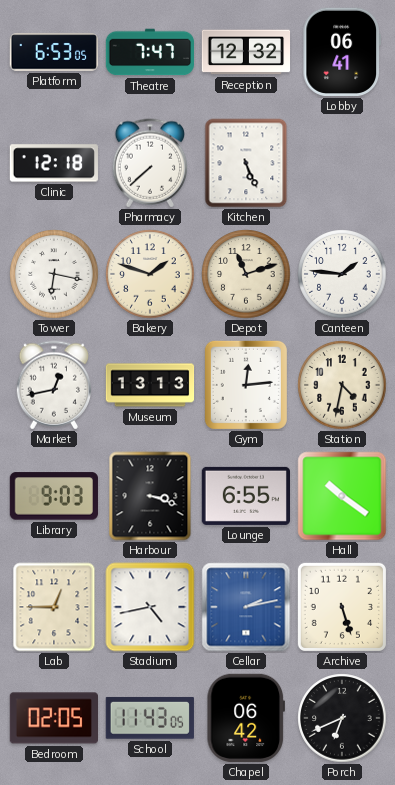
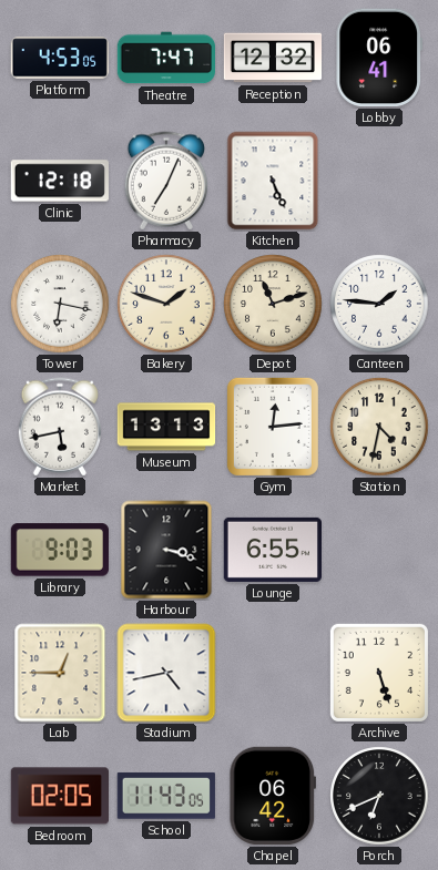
Platform: 6:53 -> 4:53
Pharmacy: 7:38 -> 7:04
Market: 12:43 -> 5:43
Hall: 10:21 -> none
Cellar: 2:13 -> none
